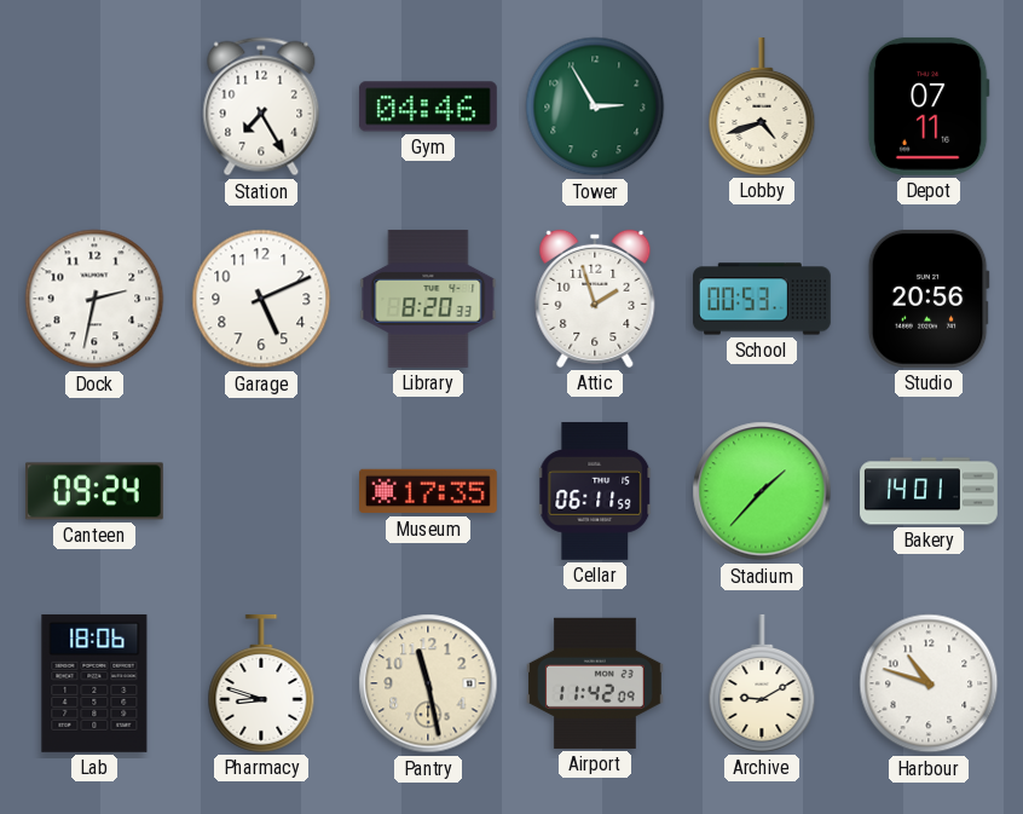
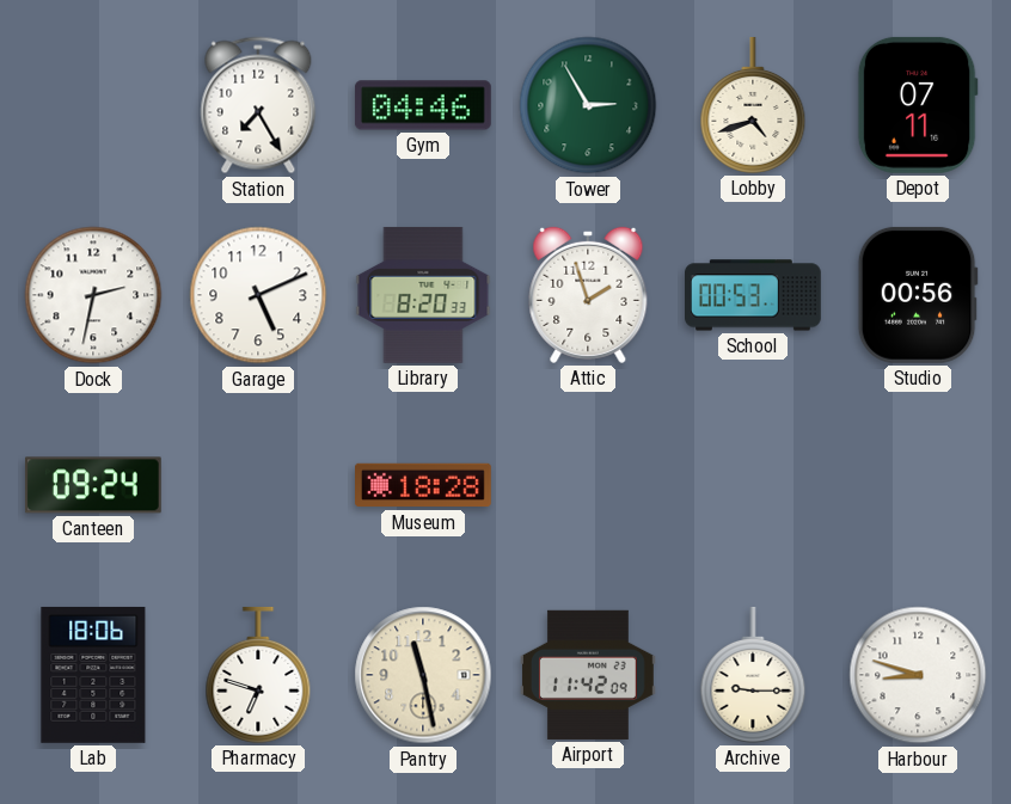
Studio: 20:56 -> 00:56
Museum: 17:35 -> 18:28
Cellar: 06:11 -> none
Stadium: 1:37 -> none
Bakery: 14:01 -> none
Pharmacy: 8:48 -> 6:48
Archive: 9:10 -> 9:15
Harbour: 10:48 -> 8:48
